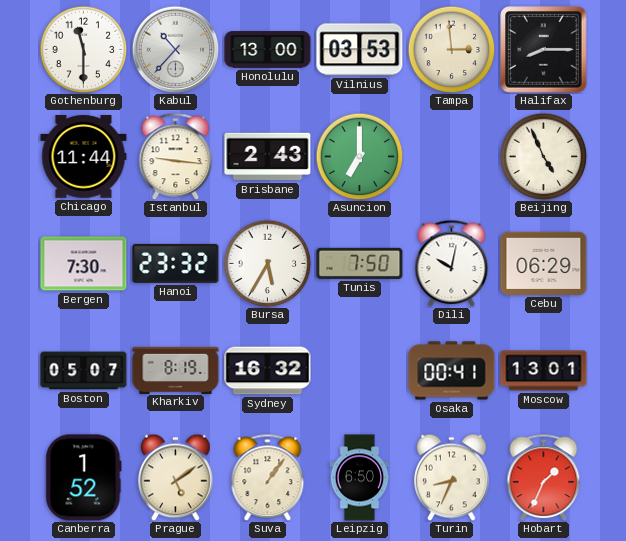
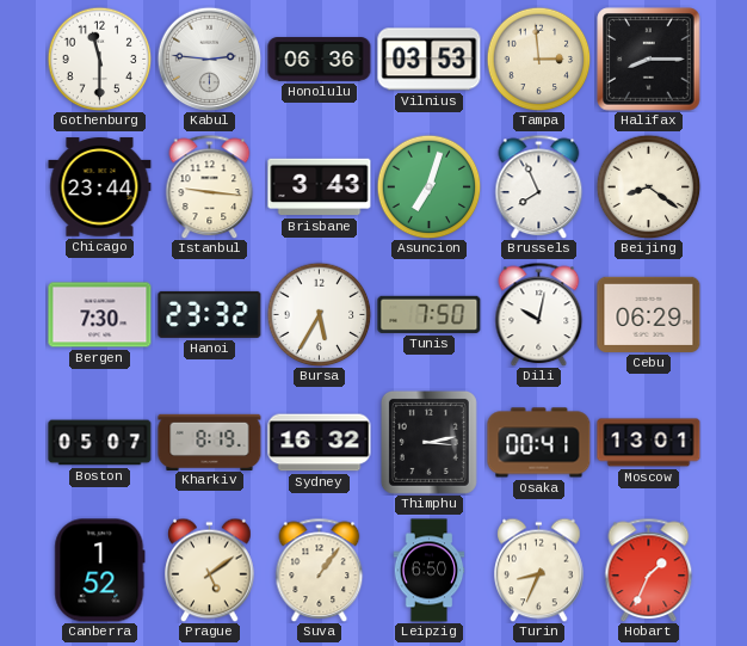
Kabul: 10:37 -> 2:46
Honolulu: 13:00 -> 06:36
Chicago: 11:44 -> 23:44
Brisbane: 2:43 -> 3:43
Asuncion: 7:00 -> 7:03
Brussels: none -> 7:56
Beijing: 4:56 -> 8:21
Thimphu: none -> 3:13
